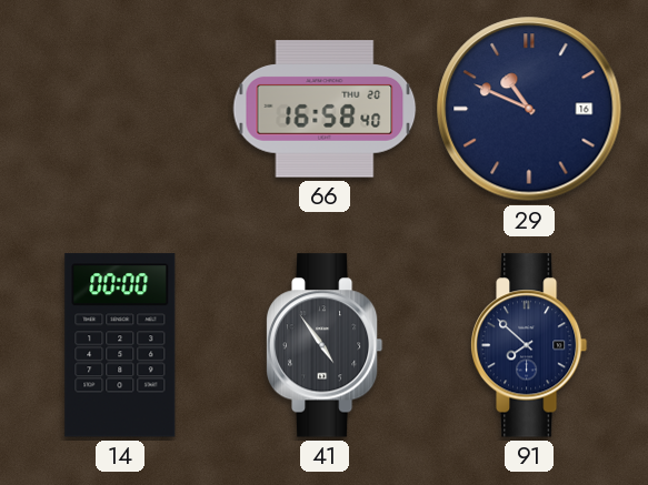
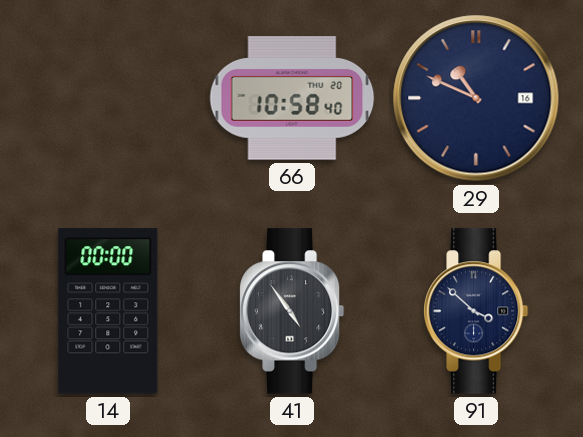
66: 16:58 -> 10:58
91: 7:52 -> 3:52
